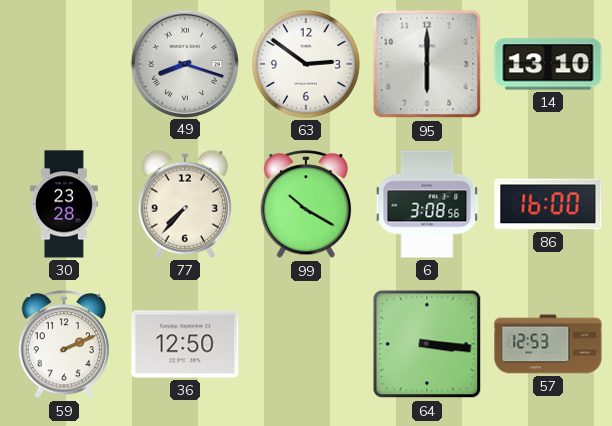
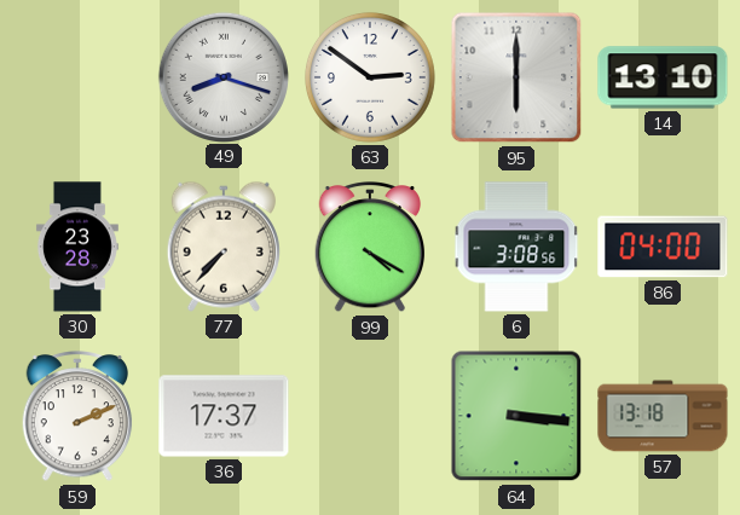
99: 10:20 -> 4:20
86: 16:00 -> 04:00
36: 12:50 -> 17:37
57: 12:53 -> 13:18
